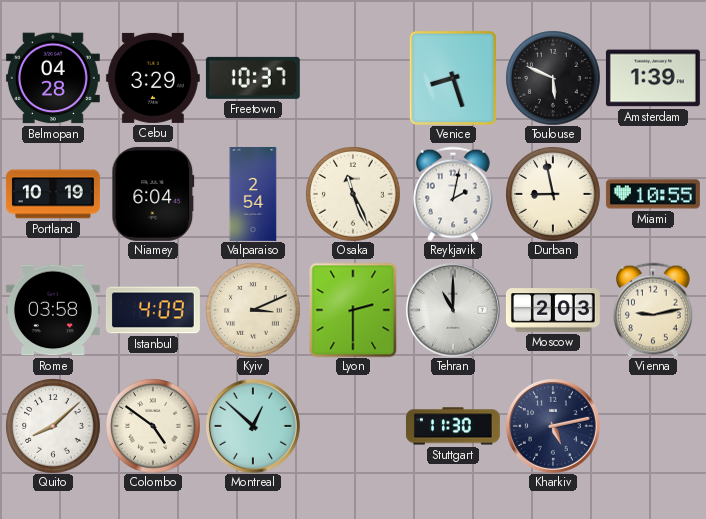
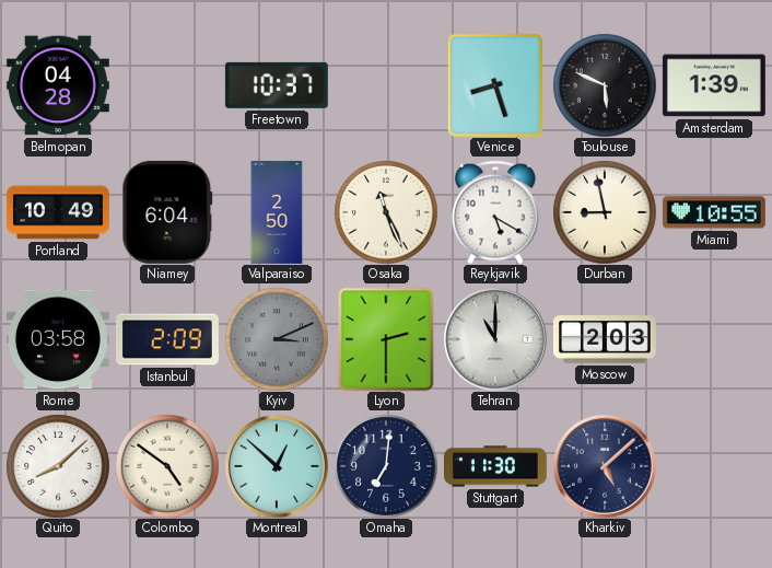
Cebu: 3:29 -> none
Portland: 10:19 -> 10:49
Valparaiso: 2:54 -> 2:50
Reykjavik: 2:02 -> 5:20
Istanbul: 4:09 -> 2:09
Kyiv dial: cream -> grey
Vienna: 9:13 -> none
Omaha: none -> 7:01
Kharkiv: 5:13 -> 5:08
